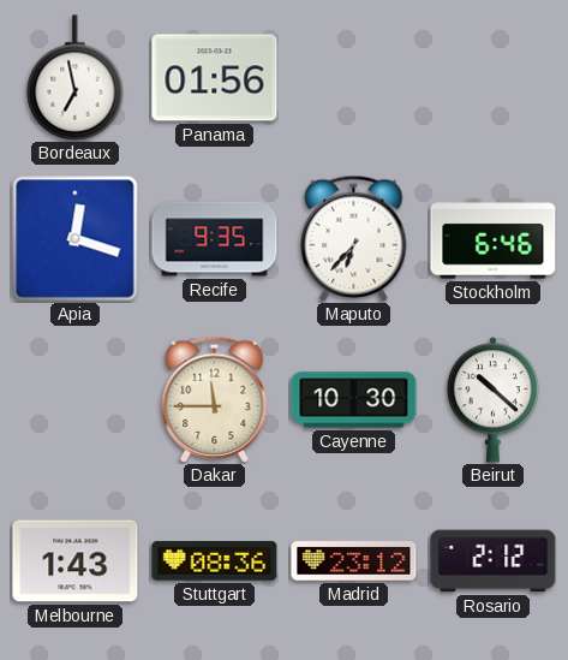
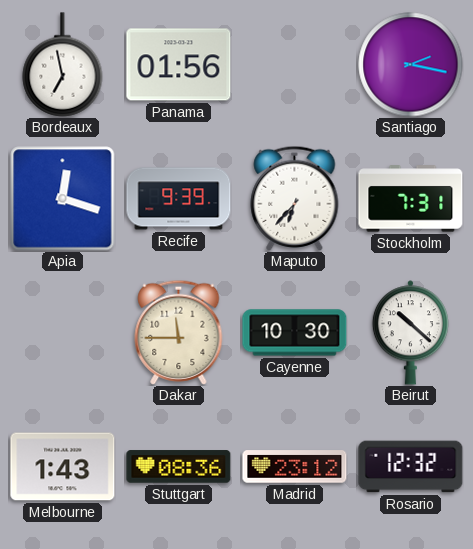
Santiago: none -> 2:17
Recife: 9:35 -> 9:39
Stockholm: 6:46 -> 7:31
Rosario: 2:12 -> 12:32
